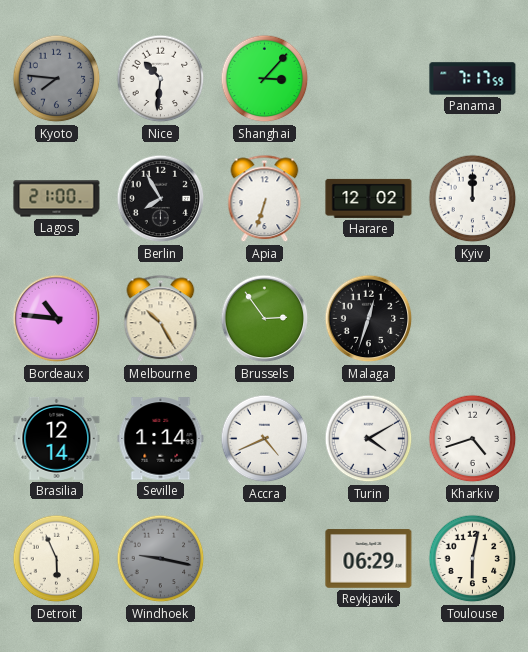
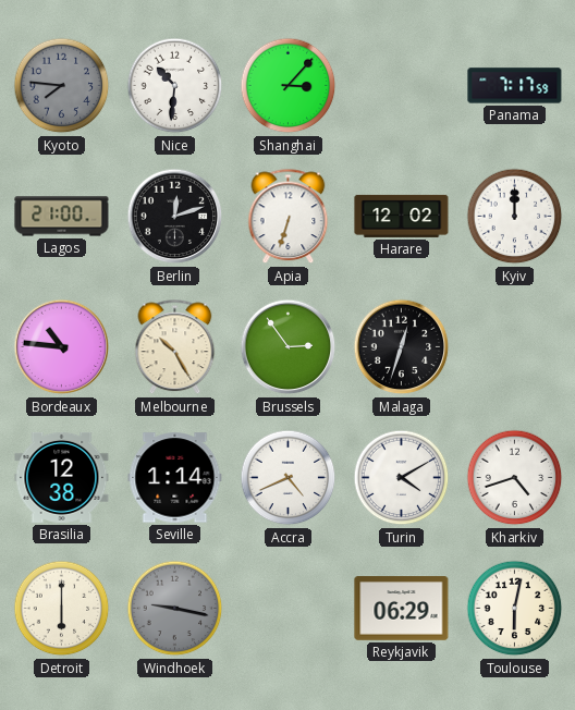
Berlin: 7:55 -> 12:12
Brasilia: 12:14 -> 12:38
Detroit: 5:56 -> 6:00
